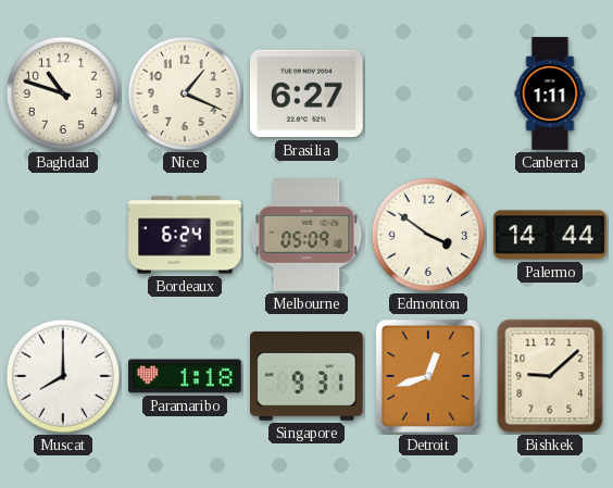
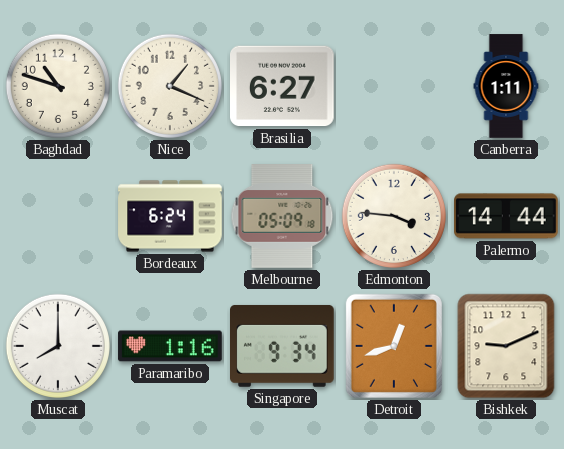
Edmonton: 3:51 -> 3:46
Paramaribo: 1:18 -> 1:16
Singapore: 9:31 -> 9:34
Bishkek: 9:08 -> 9:11
